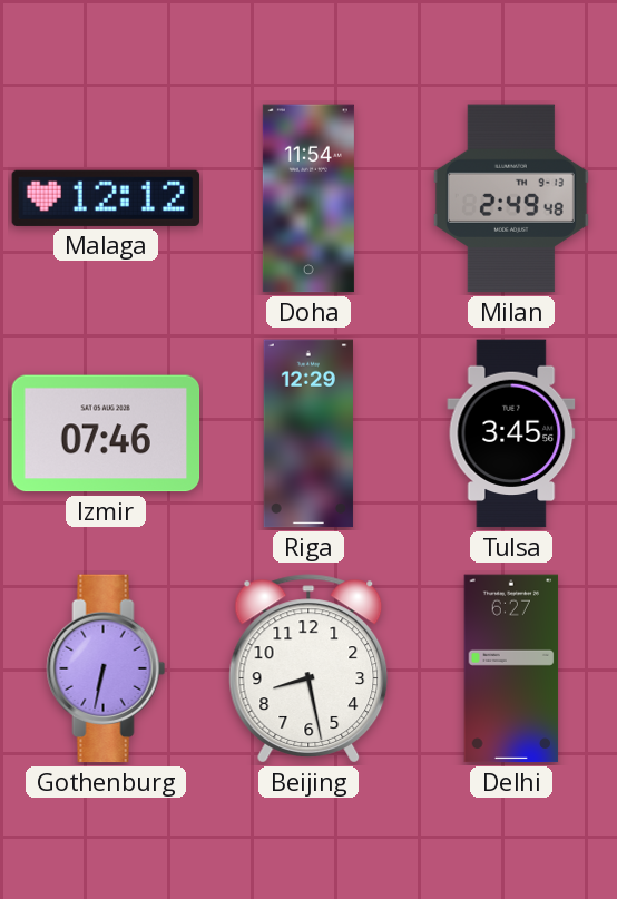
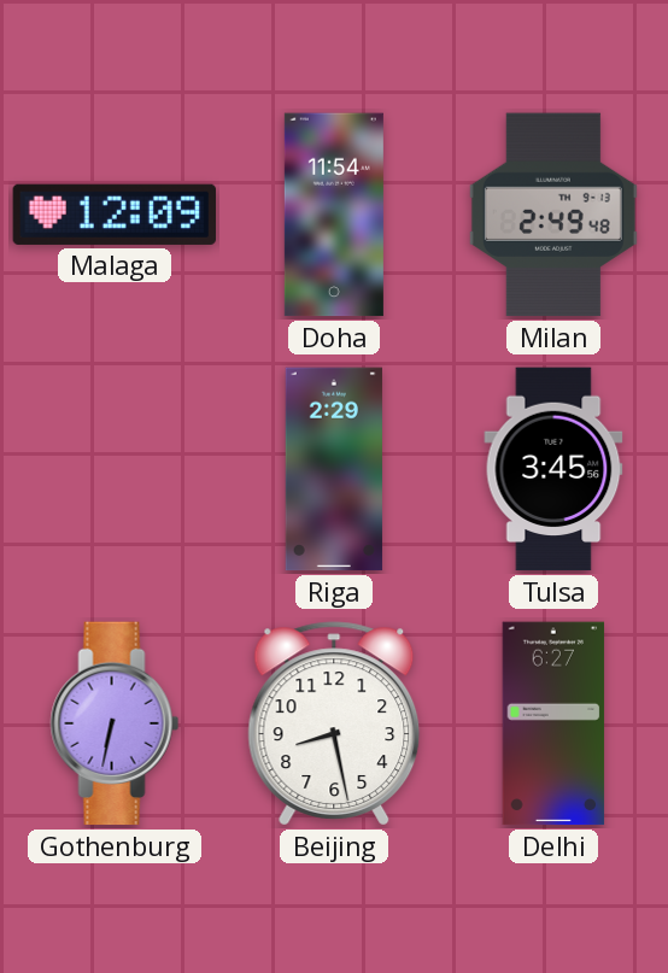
Malaga: 12:12 -> 12:09
Izmir: 07:46 -> none
Riga: 12:29 -> 2:29
